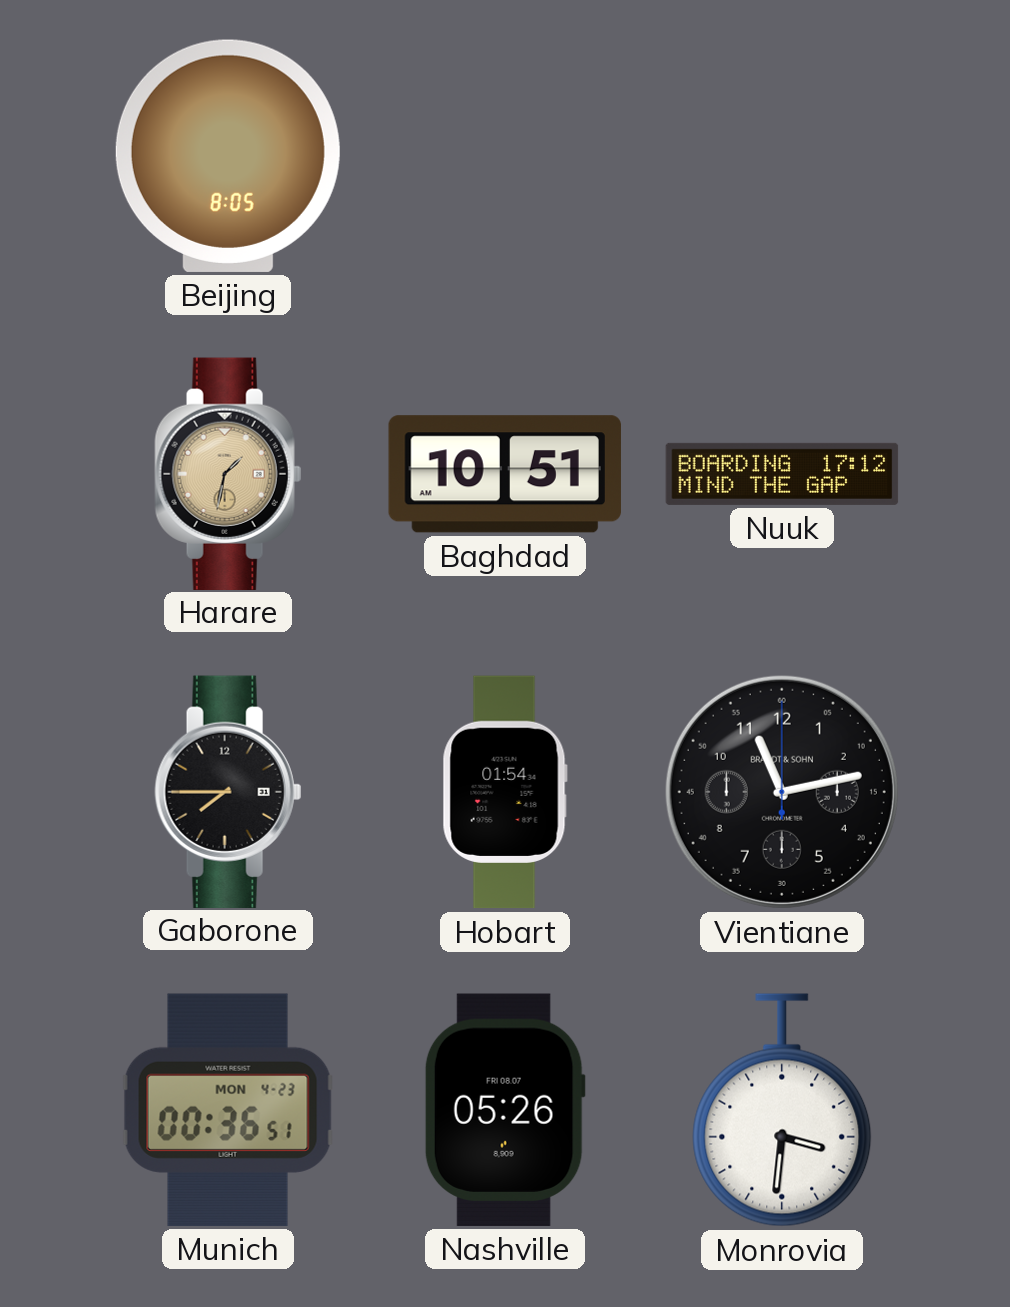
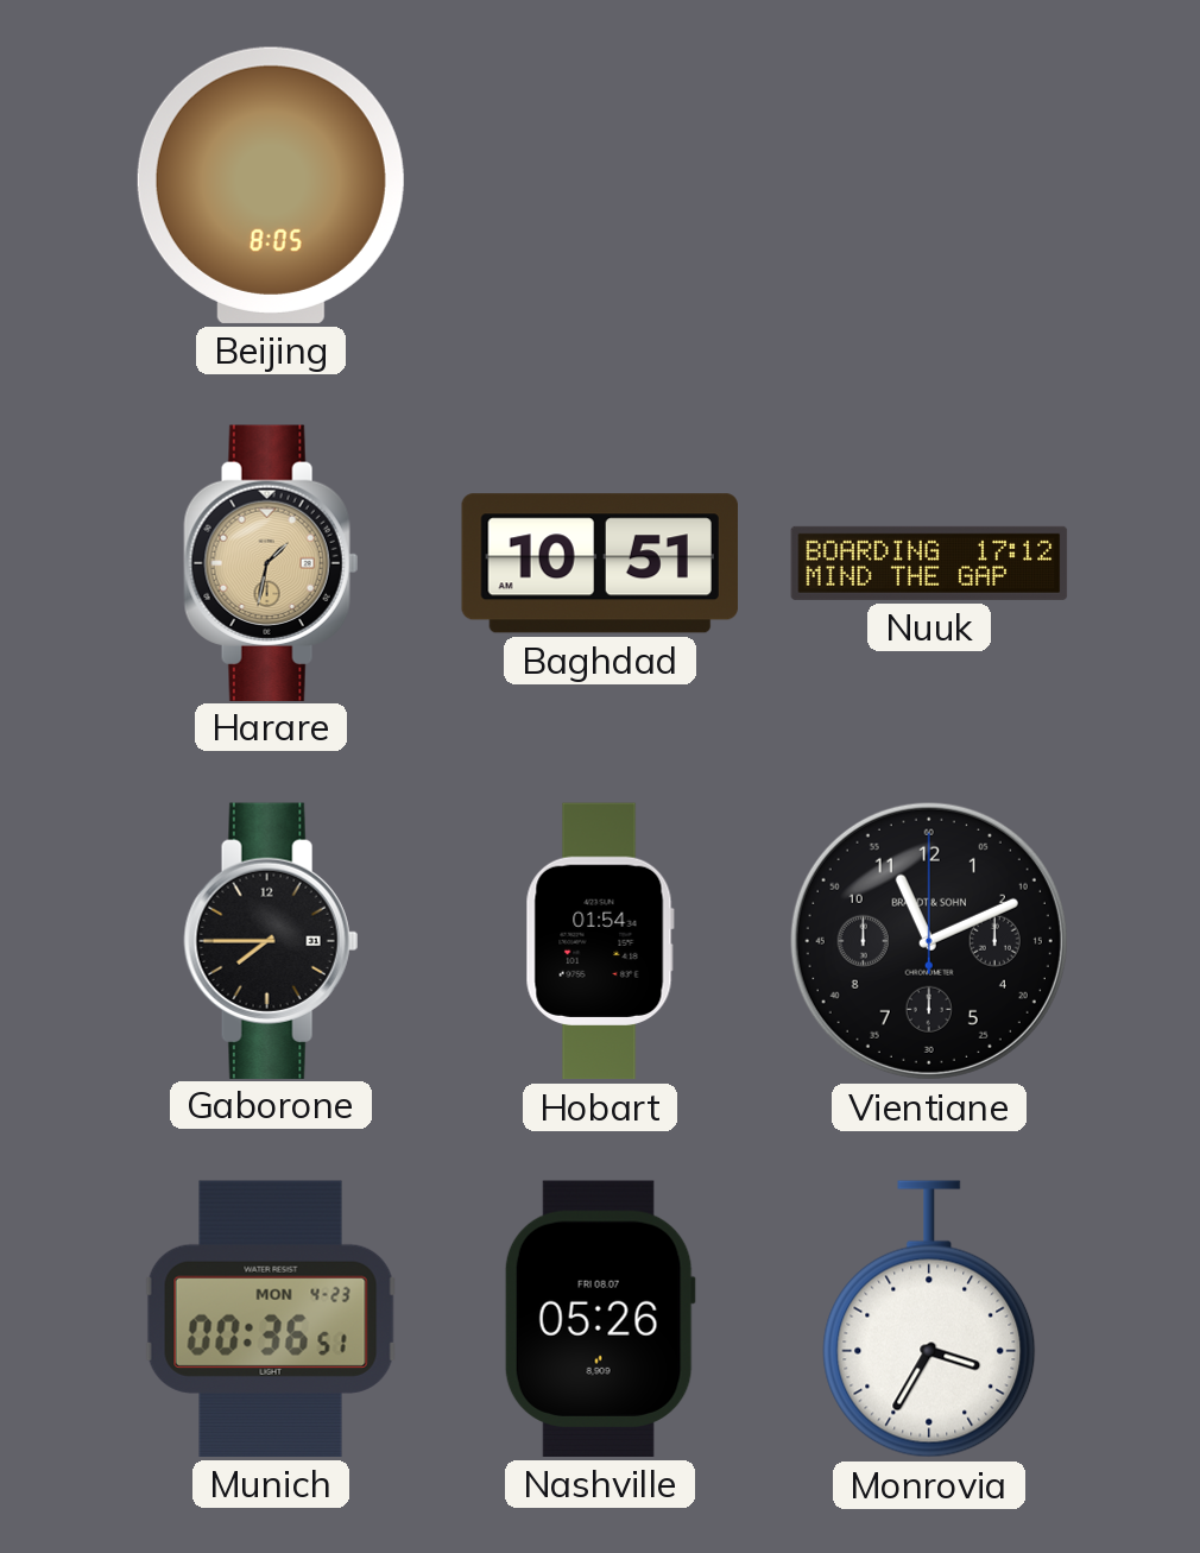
Vientiane: 11:13 -> 11:11
Monrovia: 3:31 -> 3:35
